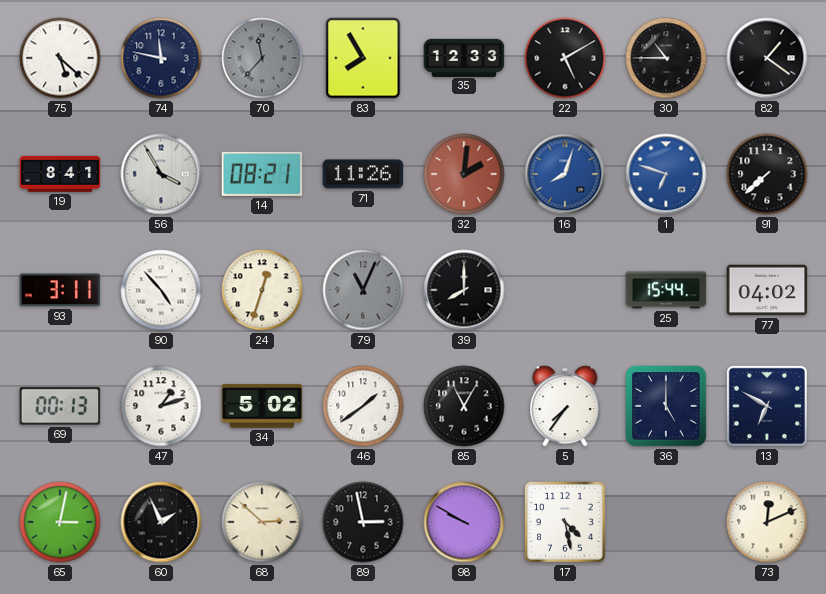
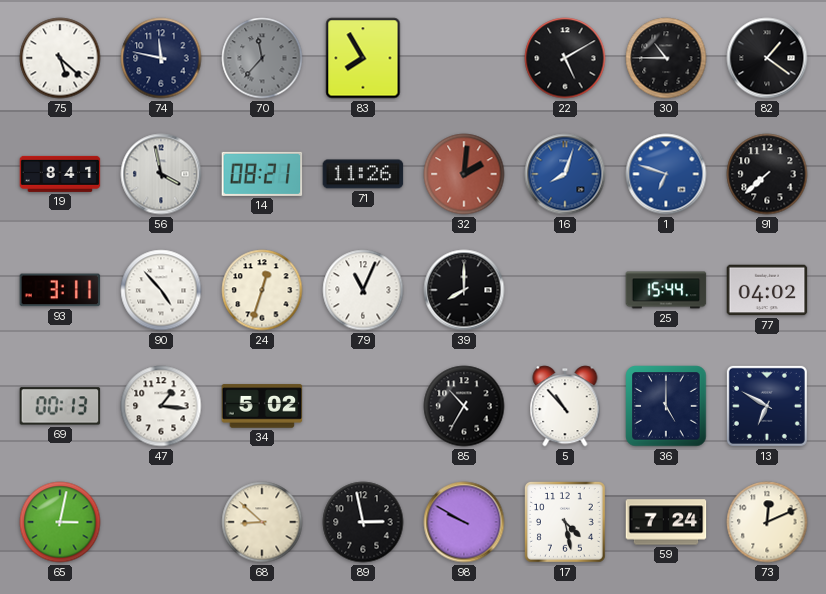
35: 12:33 -> none
56: 3:55 -> 3:58
79 dial: grey -> white
47: 1:12 -> 1:16
46: 1:39 -> none
85: 11:05 -> 10:35
5: 7:36 -> 10:53
60: 1:56 -> none
68: 2:52 -> 8:52
59: none -> 7:24
